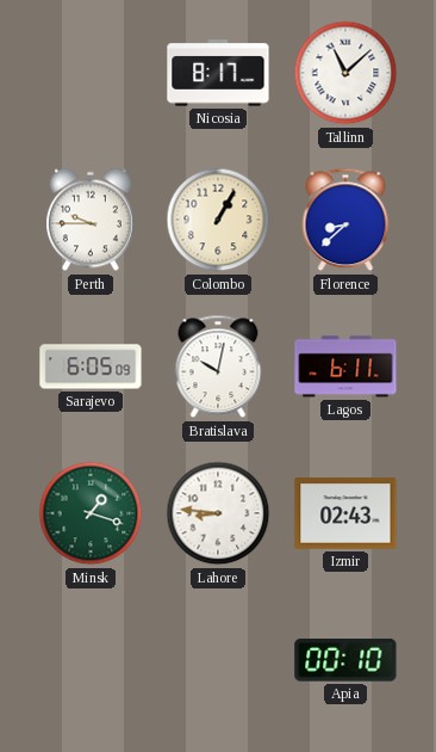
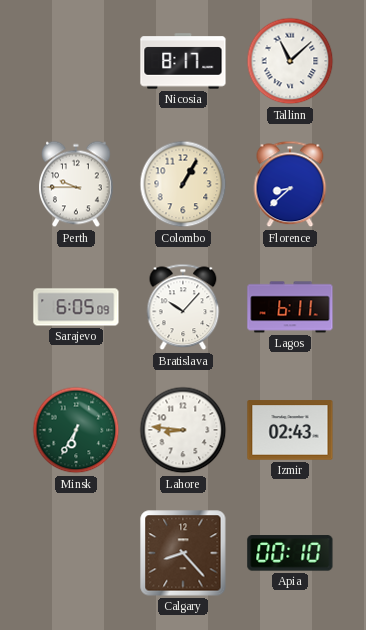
Bratislava: 10:02 -> 10:07
Minsk: 1:18 -> 6:35
Calgary: none -> 8:23
